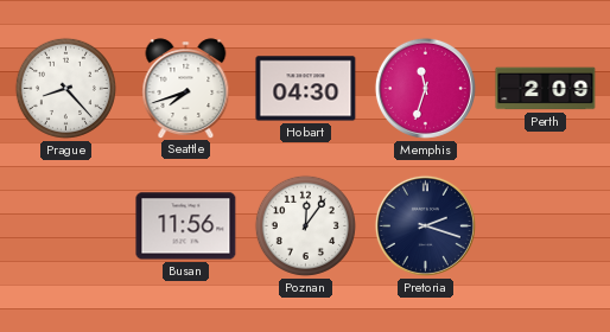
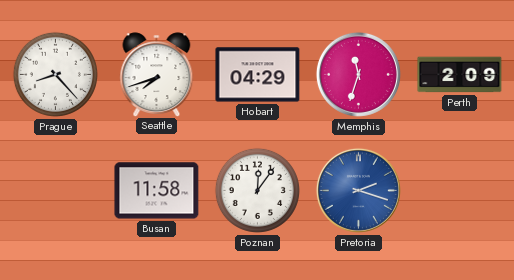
Hobart: 04:30 -> 04:29
Busan: 11:56 -> 11:58
Pretoria dial: navy -> blue
